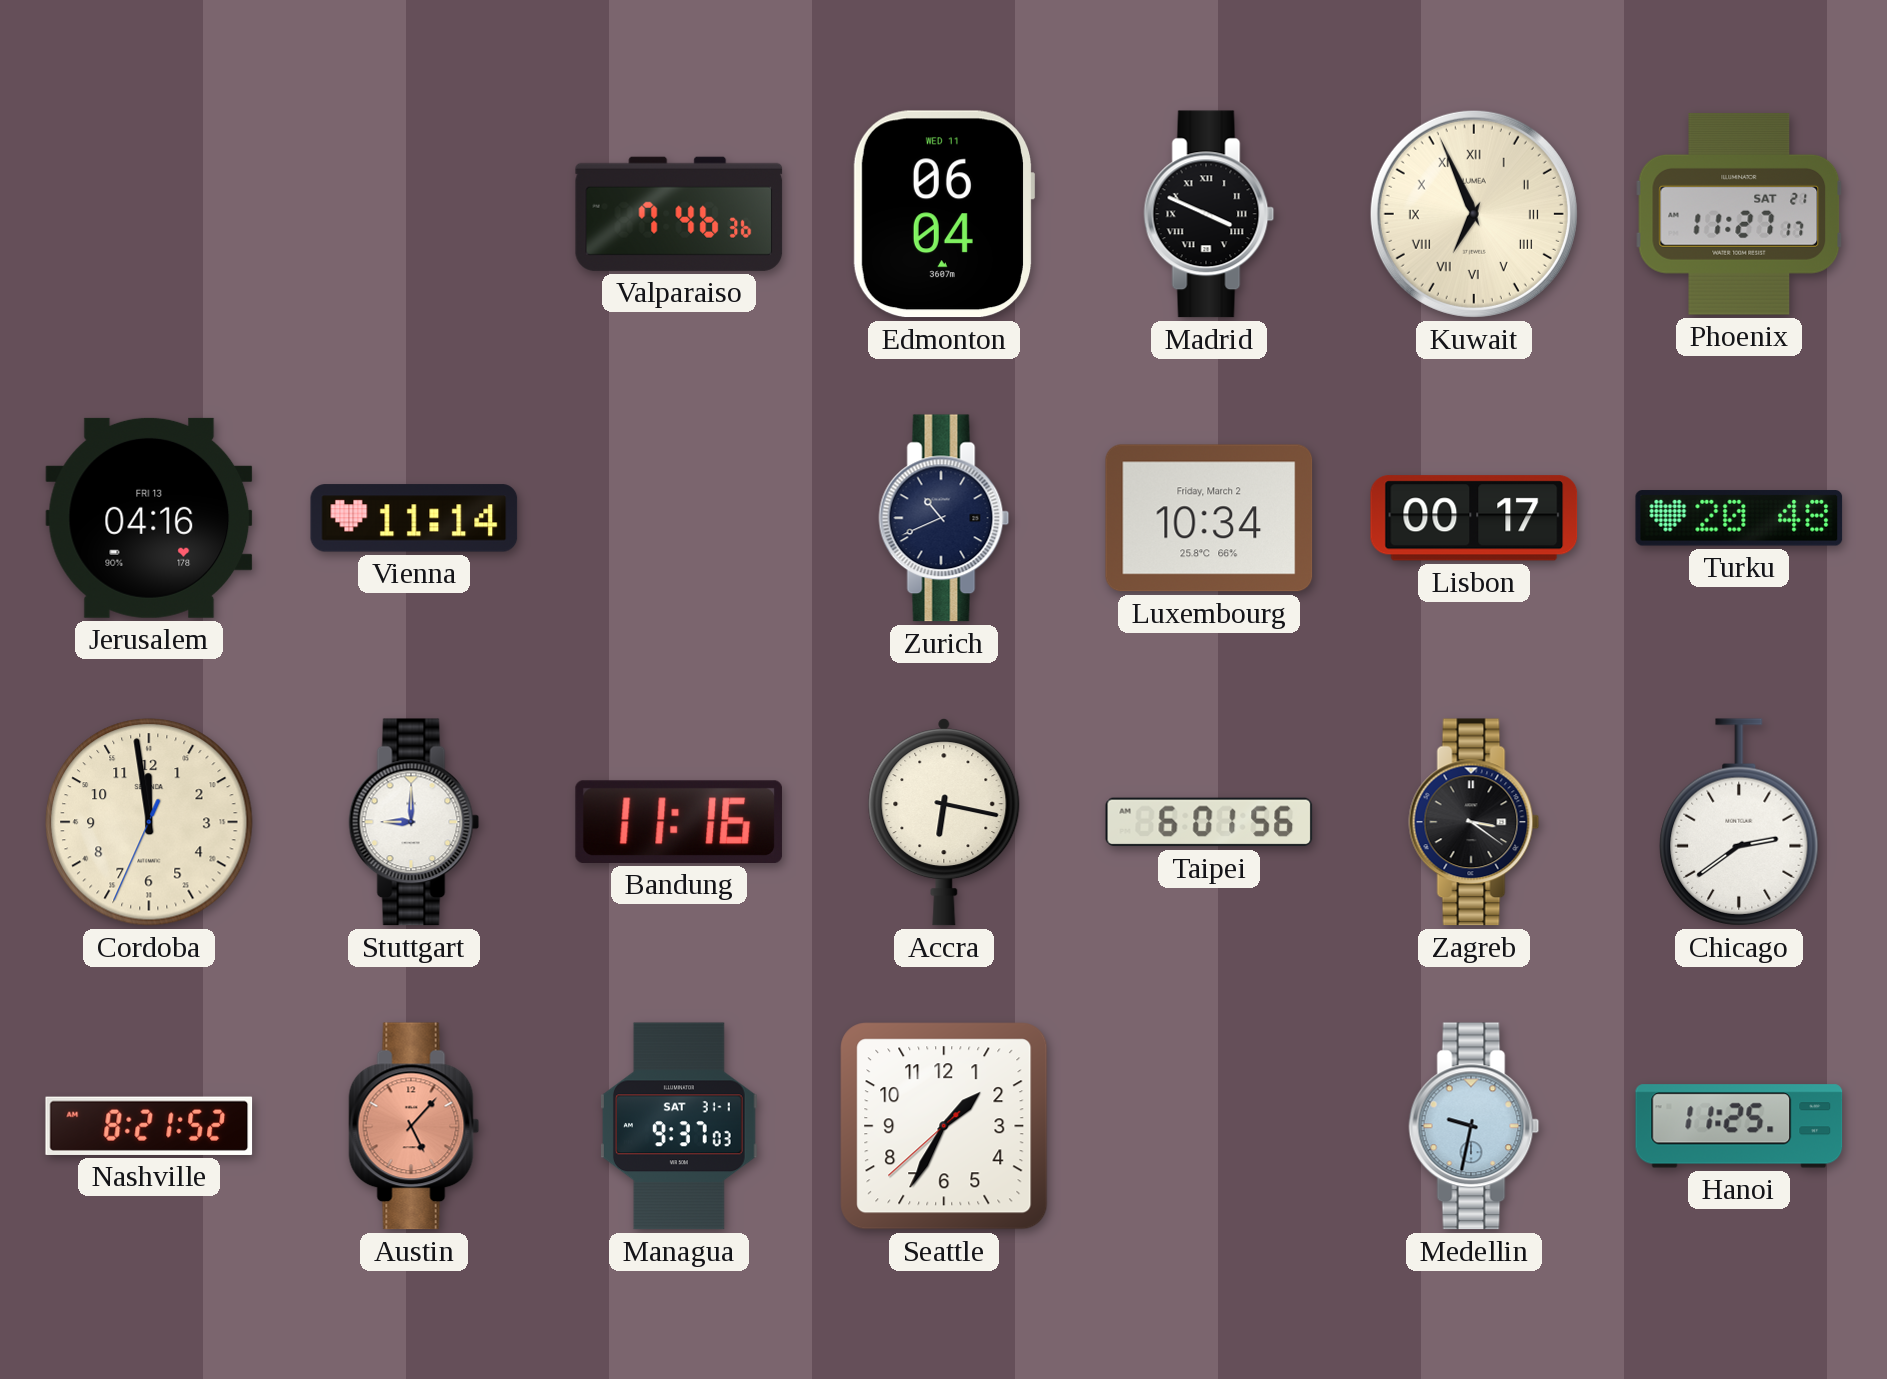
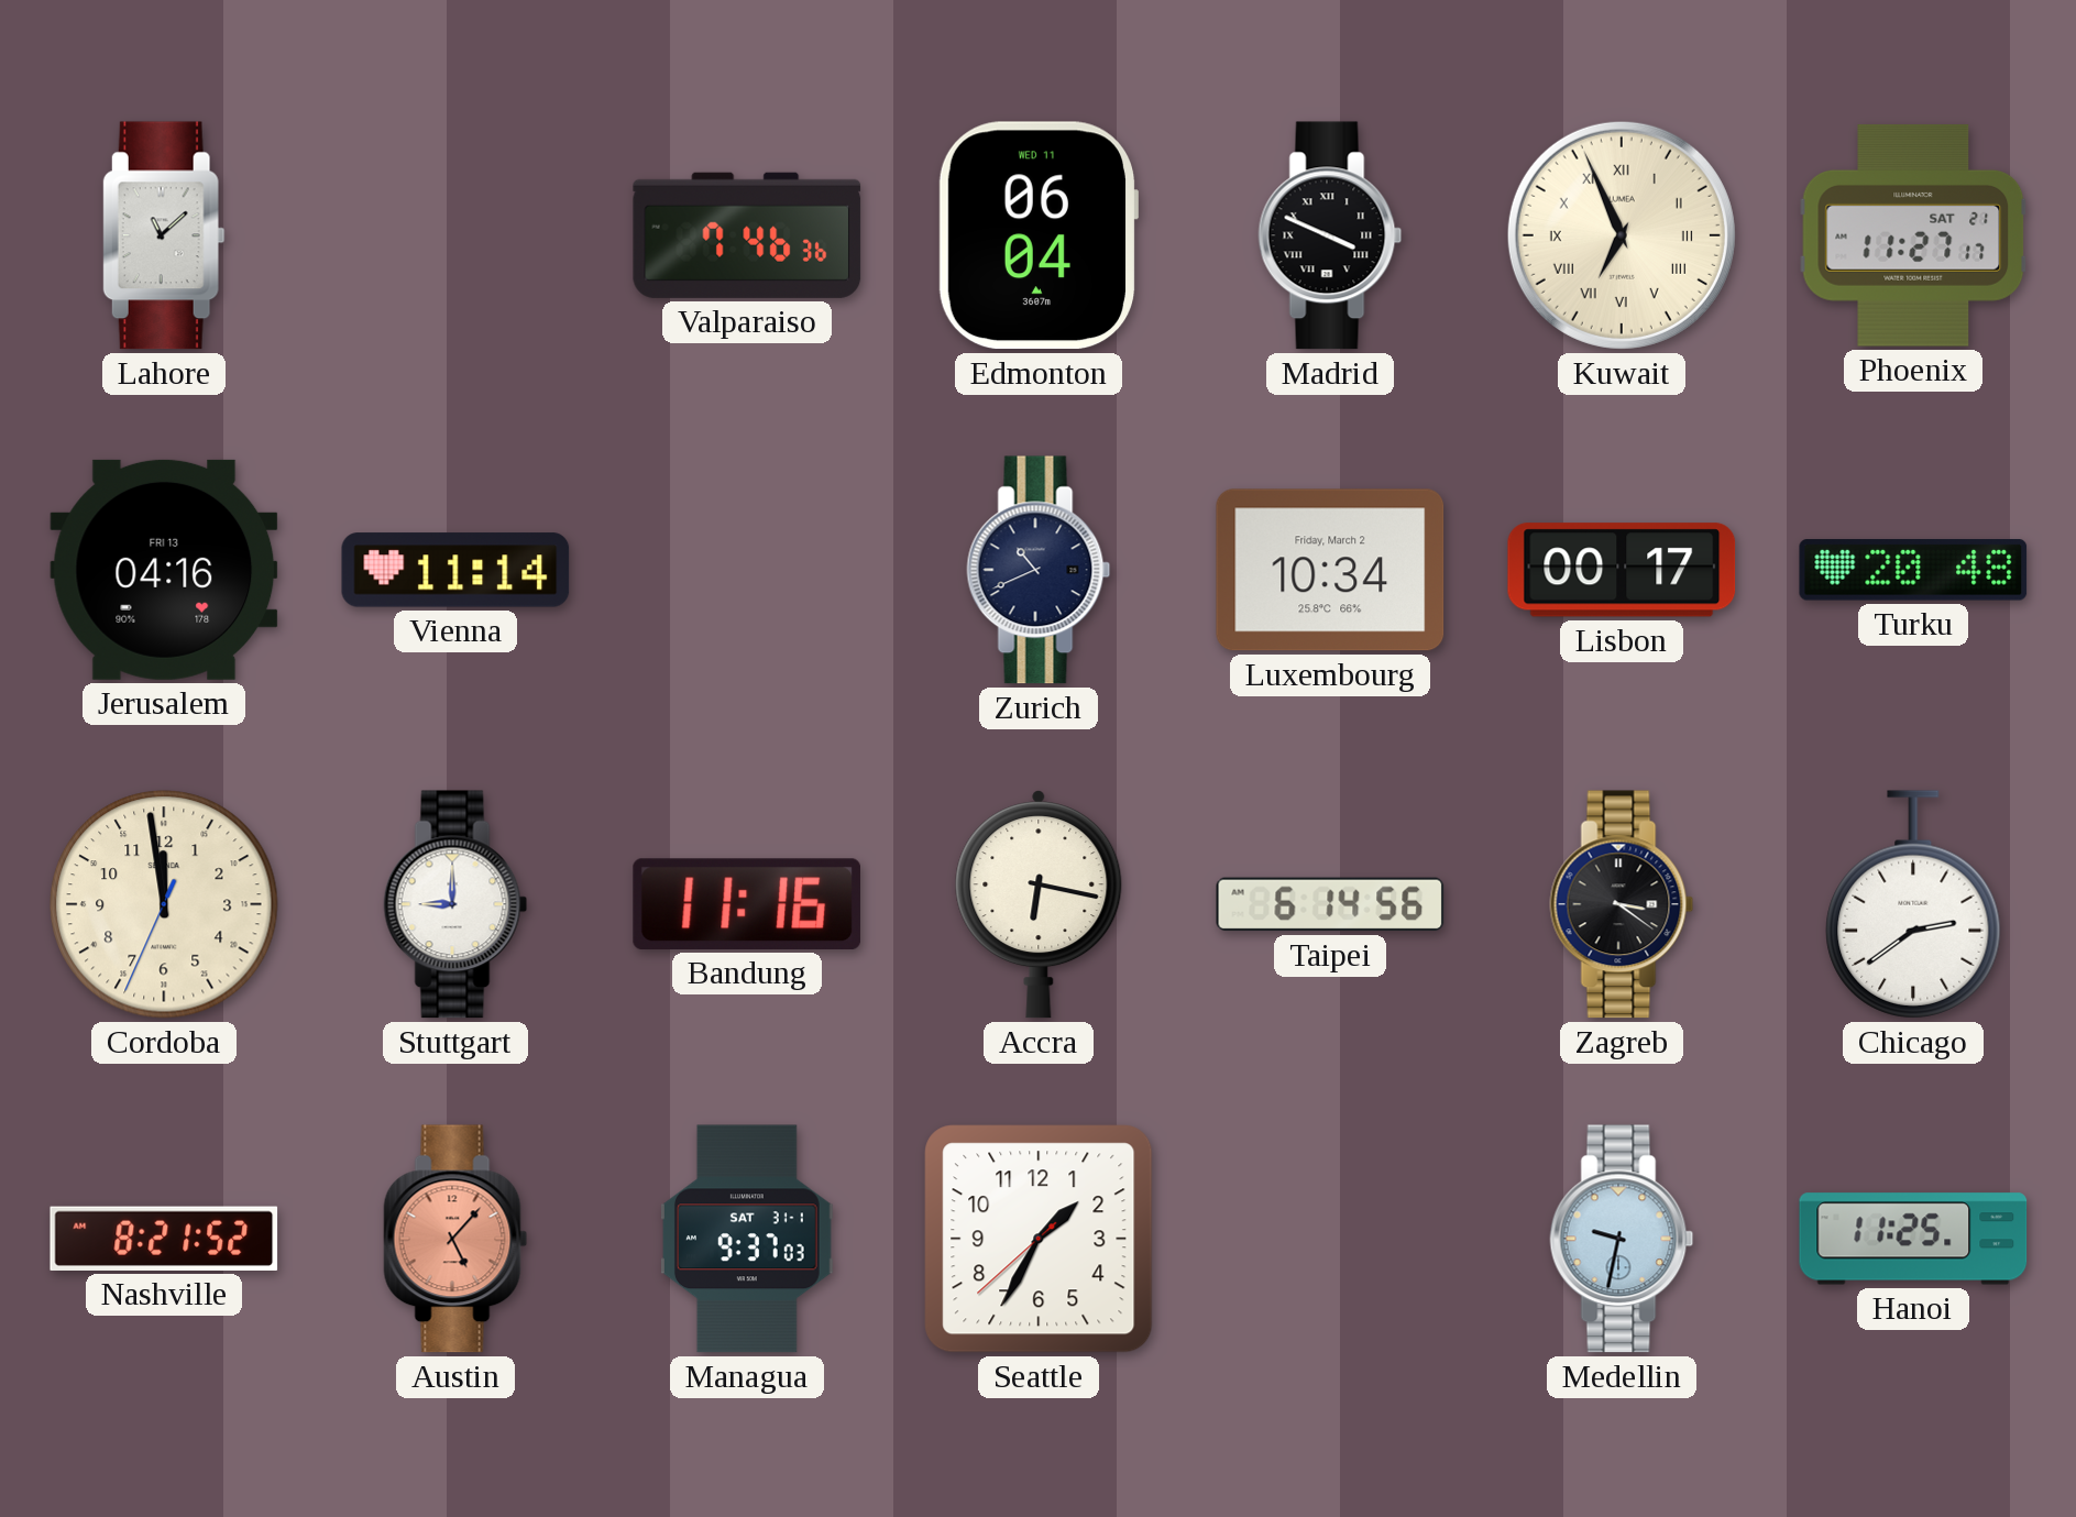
Lahore: none -> 11:08
Taipei: 6:01 -> 6:14
